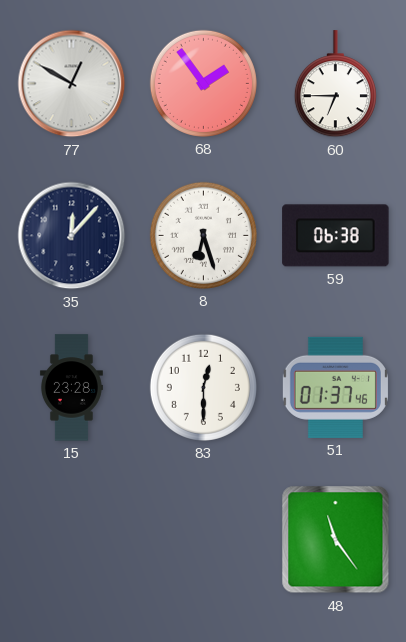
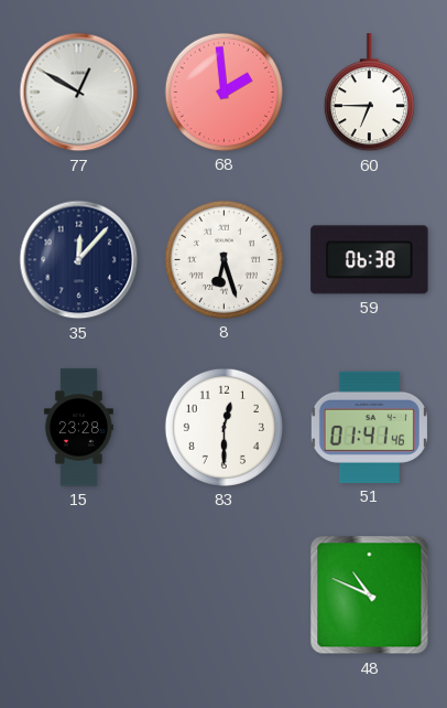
68: 1:54 -> 1:59
51: 01:37 -> 01:41
48: 11:24 -> 10:49
